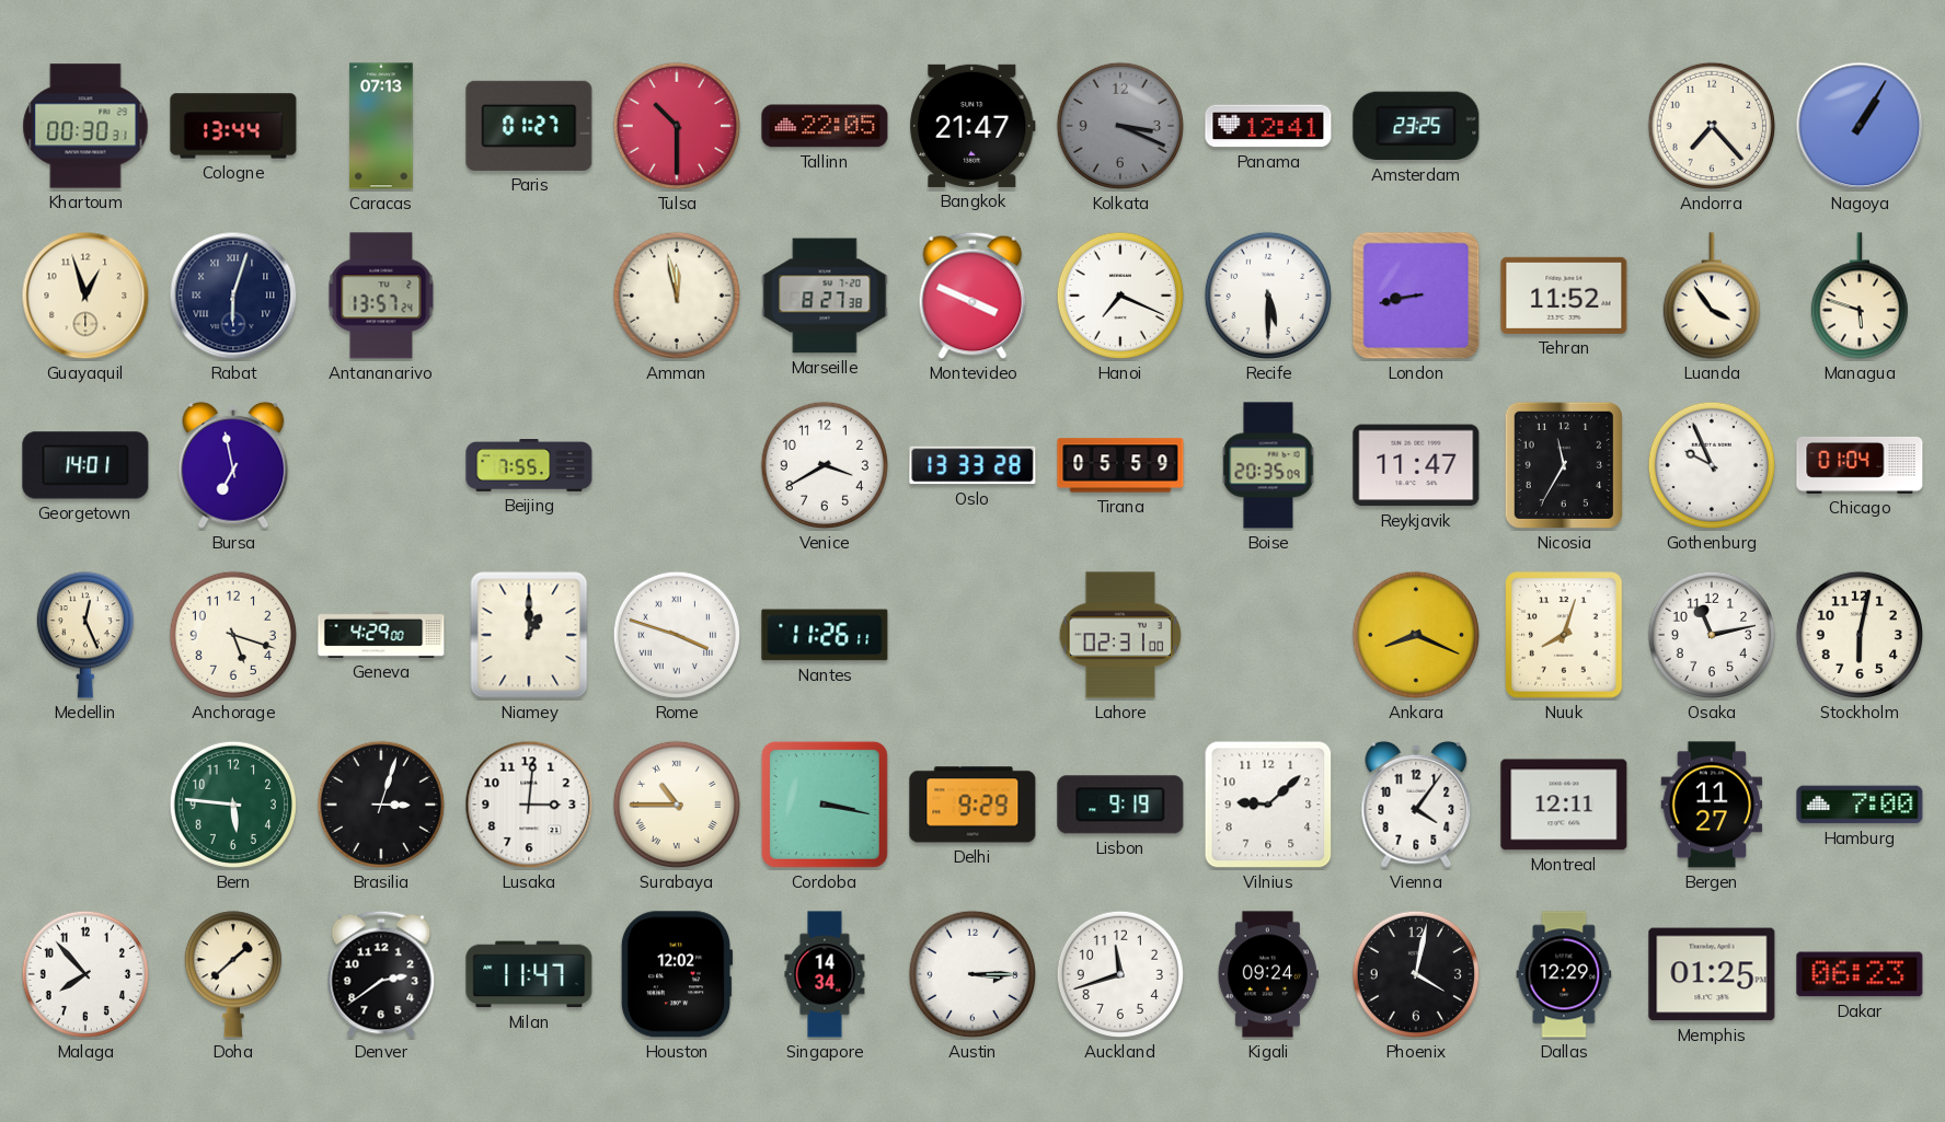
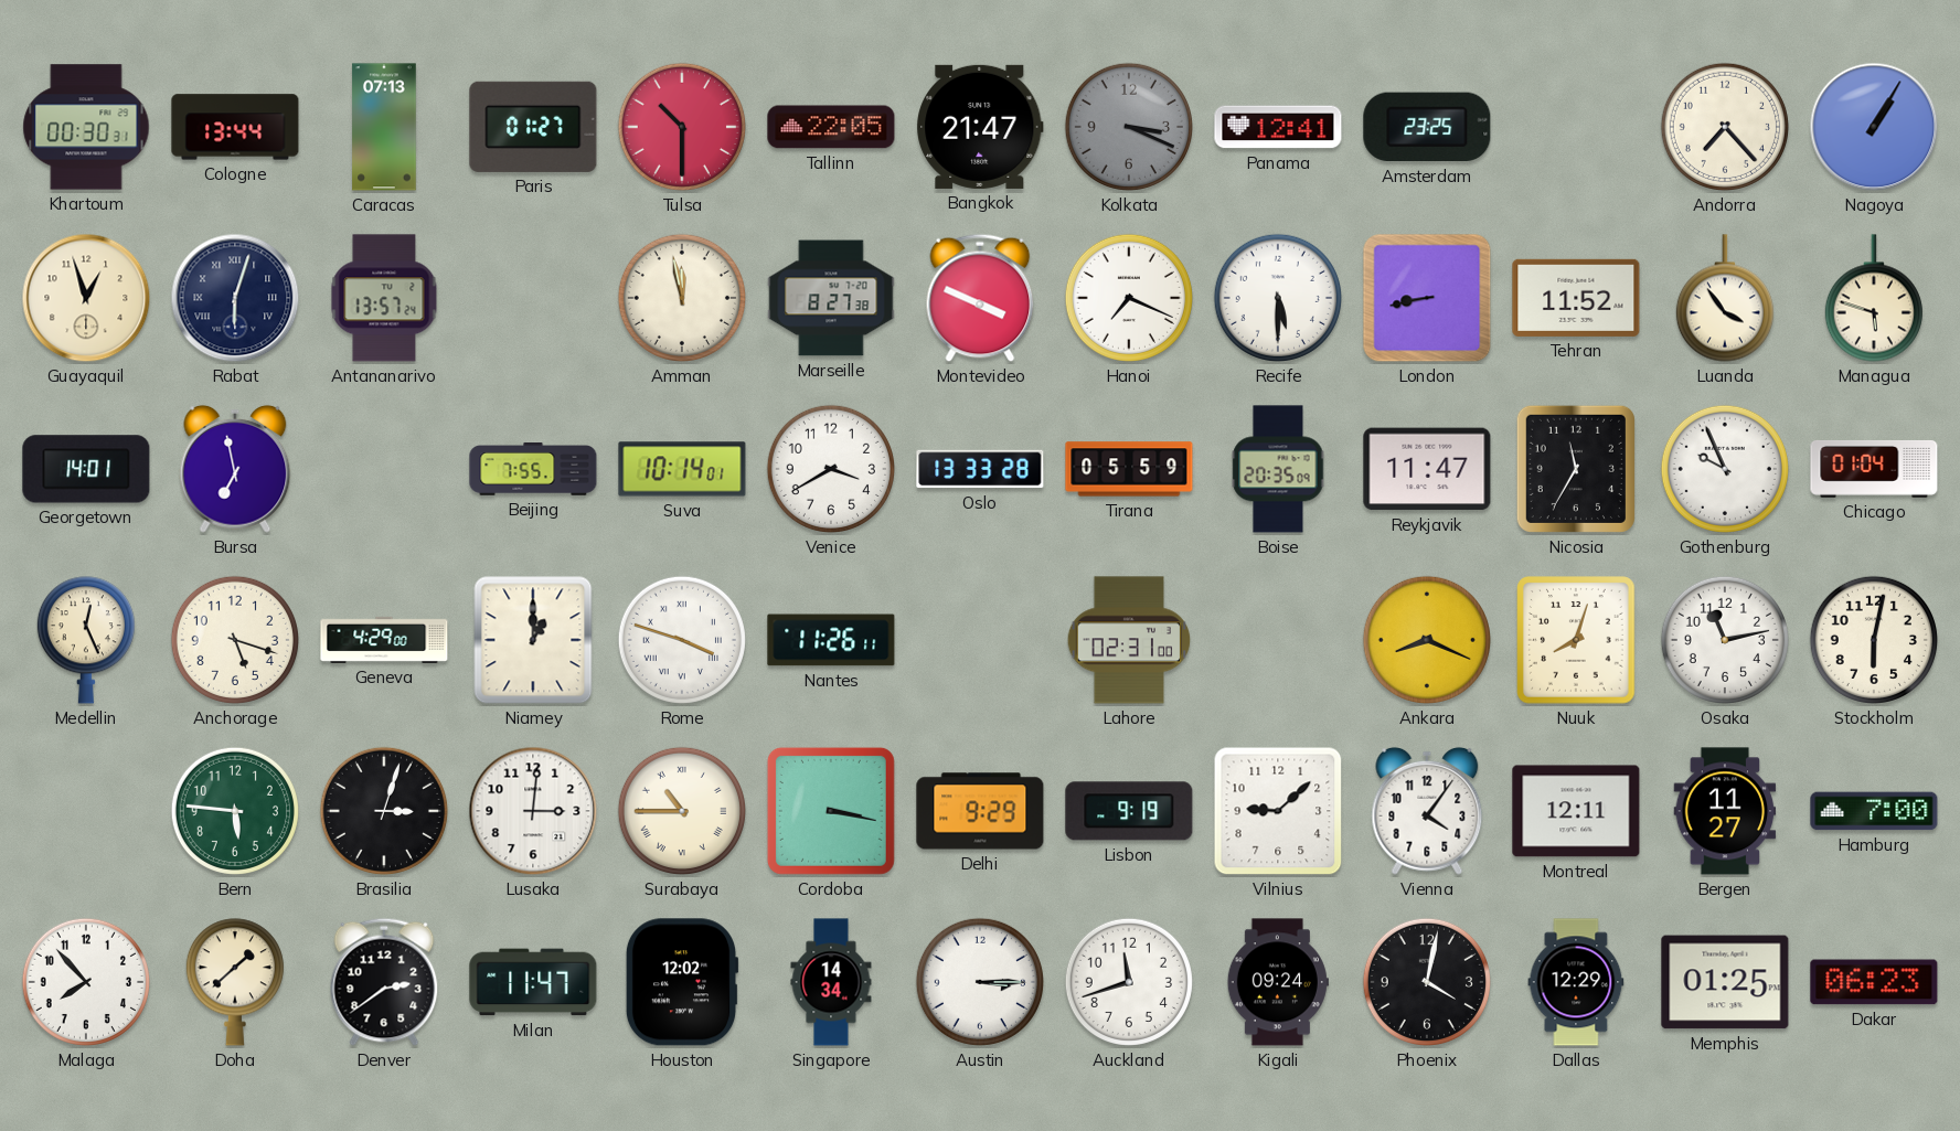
Suva: none -> 10:14
